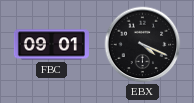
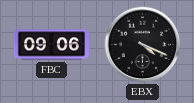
FBC: 09:01 -> 09:06
